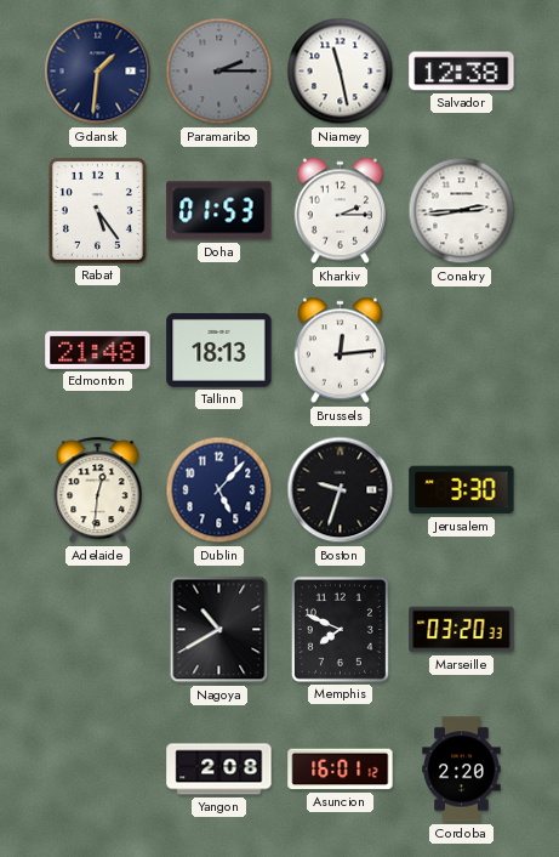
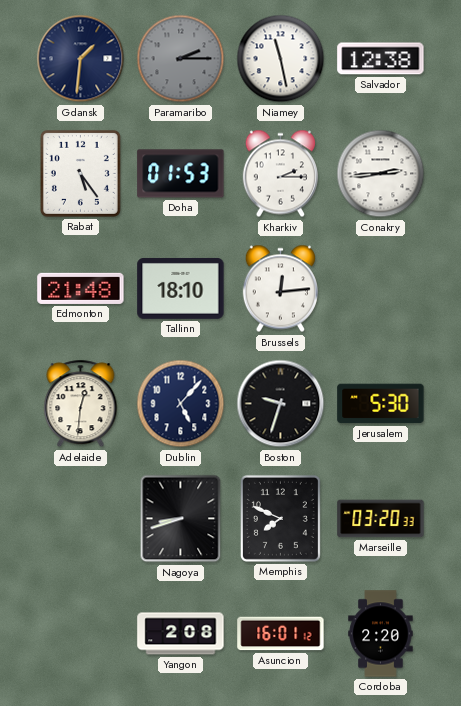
Tallinn: 18:13 -> 18:10
Jerusalem: 3:30 -> 5:30
Nagoya: 10:40 -> 8:42
